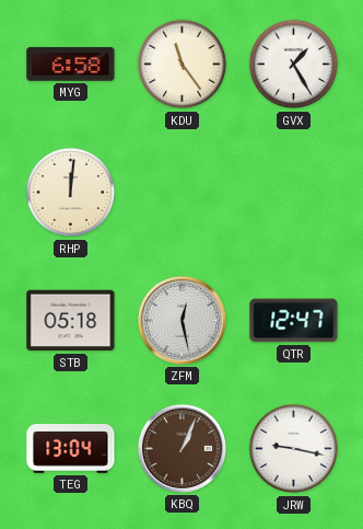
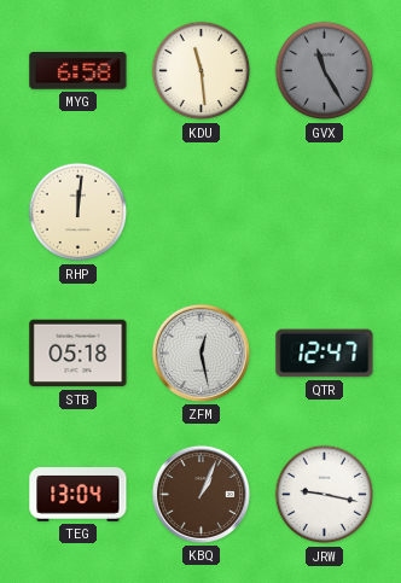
KDU: 11:24 -> 11:29
GVX: 1:25 -> 11:25
GVX dial: white -> grey
